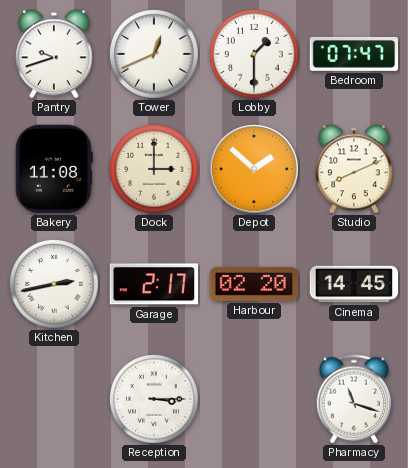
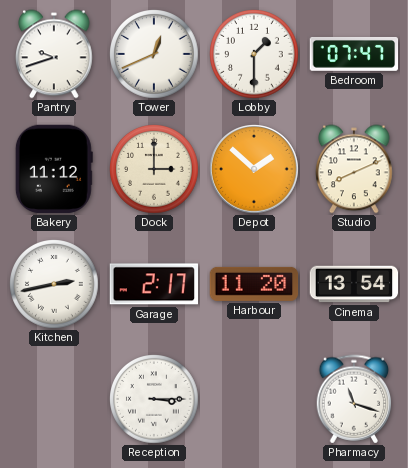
Bakery: 11:08 -> 11:12
Harbour: 02:20 -> 11:20
Cinema: 14:45 -> 13:54
